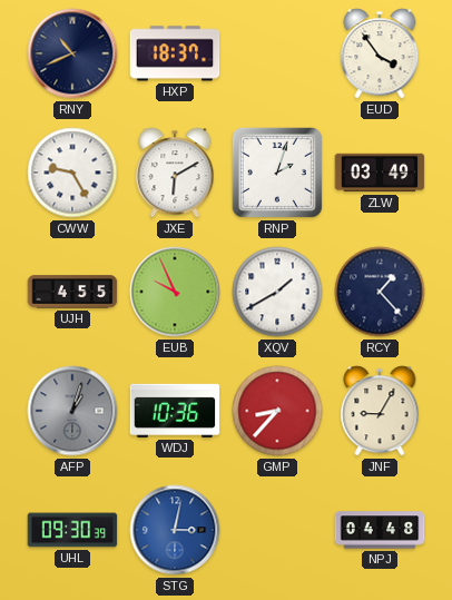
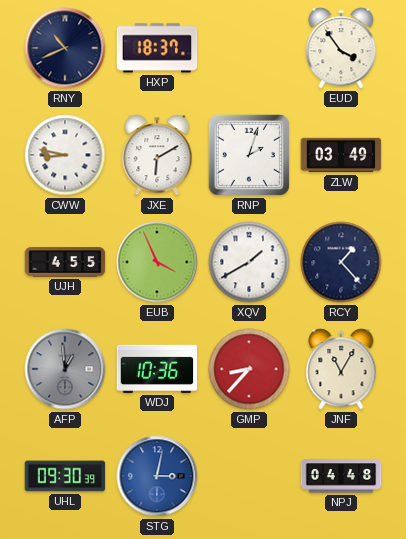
CWW: 9:25 -> 8:47
EUB: 9:56 -> 3:56
AFP: 1:03 -> 12:59
JNF: 9:05 -> 11:05
